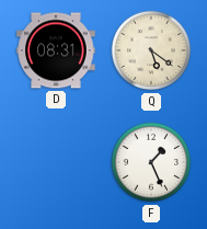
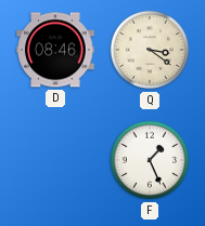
D: 08:31 -> 08:46
Q: 5:21 -> 3:21
